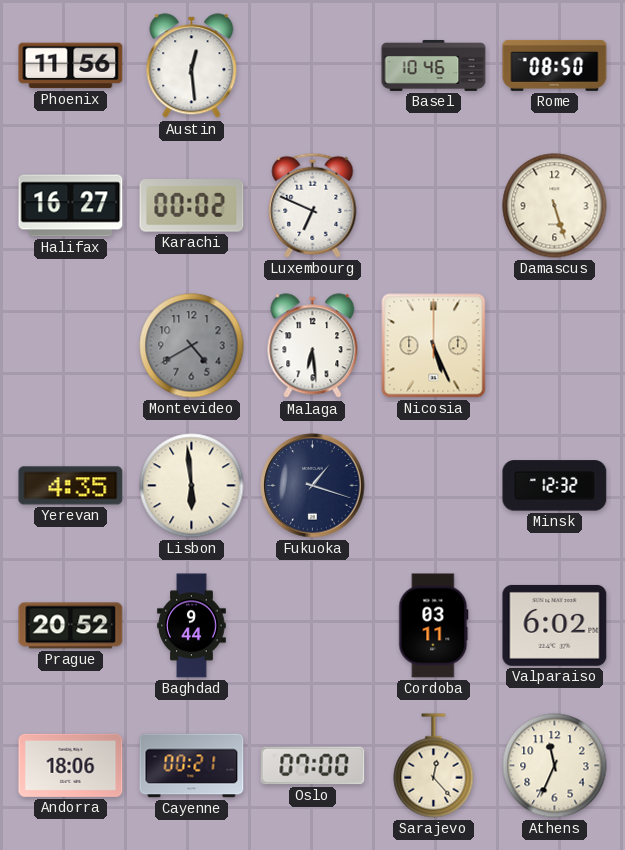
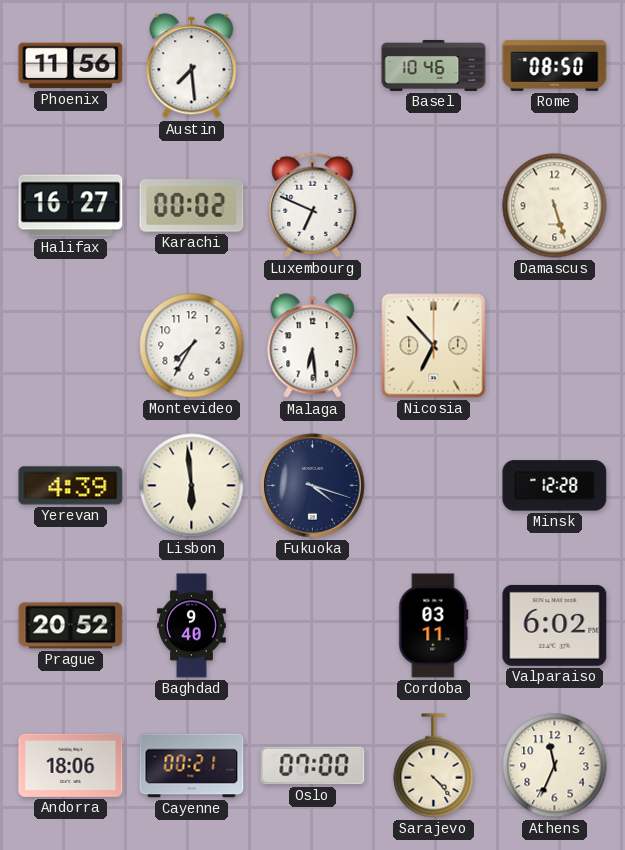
Austin: 12:29 -> 7:29
Montevideo: 4:40 -> 7:35
Montevideo dial: grey -> white
Nicosia: 5:26 -> 6:53
Yerevan: 4:35 -> 4:39
Fukuoka: 1:18 -> 4:18
Minsk: 12:32 -> 12:28
Baghdad: 9:44 -> 9:40
Sarajevo: 12:23 -> 4:23
